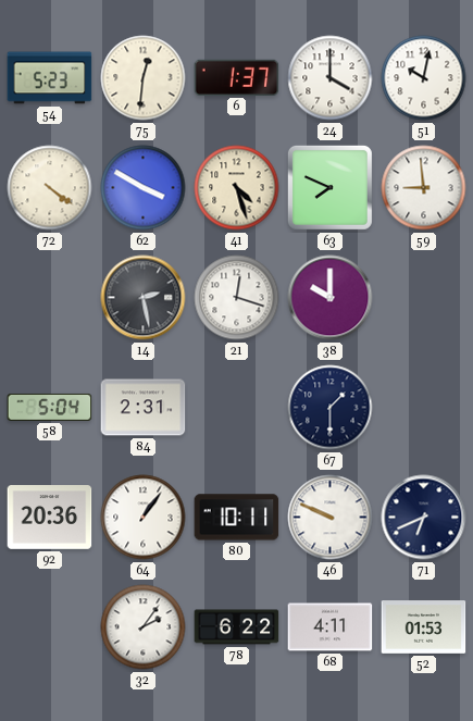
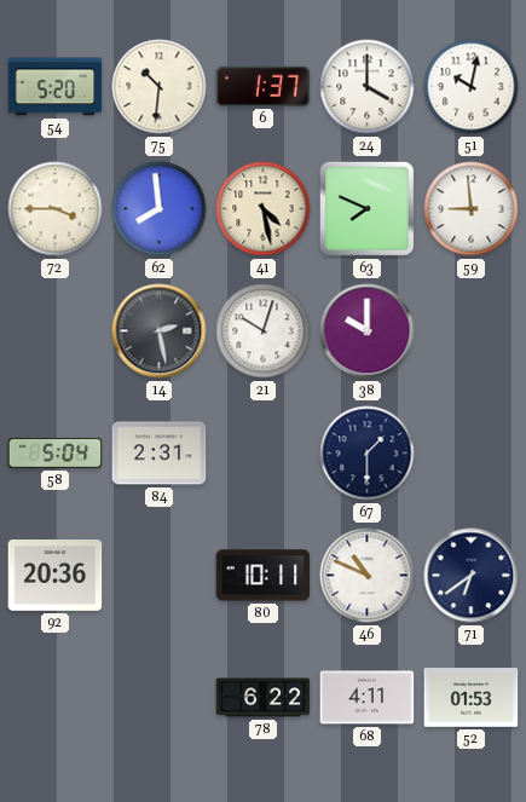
54: 5:23 -> 5:20
75: 12:31 -> 10:31
72: 4:21 -> 3:45
62: 3:50 -> 7:59
41: 4:27 -> 4:28
21: 12:18 -> 10:03
64: 1:06 -> none
46: 9:49 -> 10:49
71: 6:41 -> 6:39
32: 2:06 -> none
